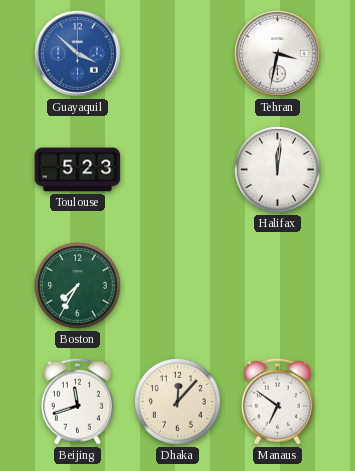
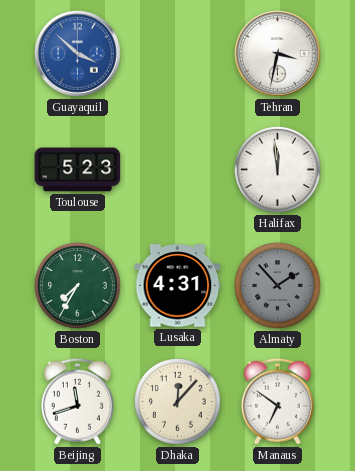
Halifax: 12:01 -> 11:59
Lusaka: none -> 4:31
Almaty: none -> 1:53
